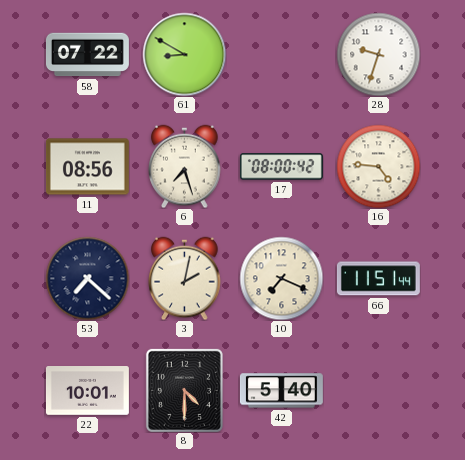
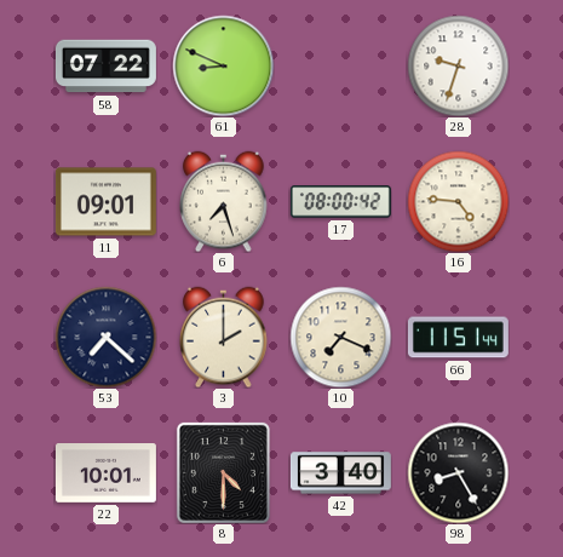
61: 8:50 -> 8:49
11: 08:56 -> 09:01
3: 2:02 -> 2:00
42: 5:40 -> 3:40
98: none -> 8:25
